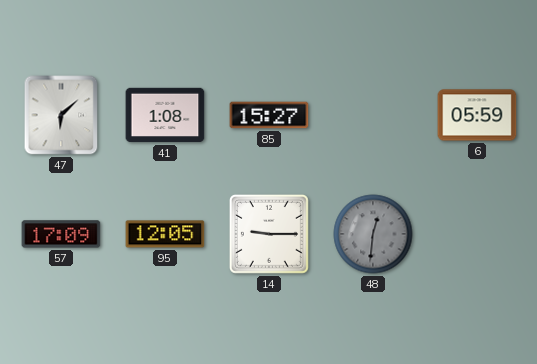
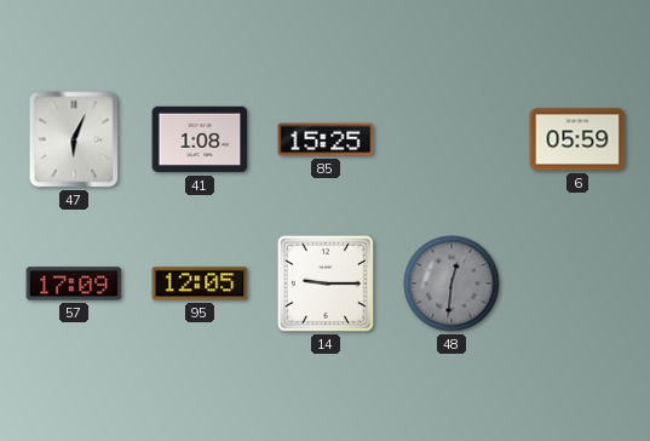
47: 6:08 -> 6:04
85: 15:27 -> 15:25
